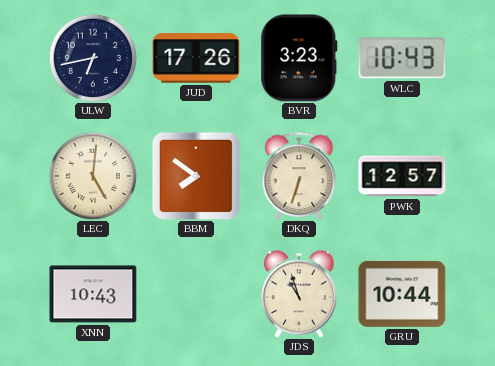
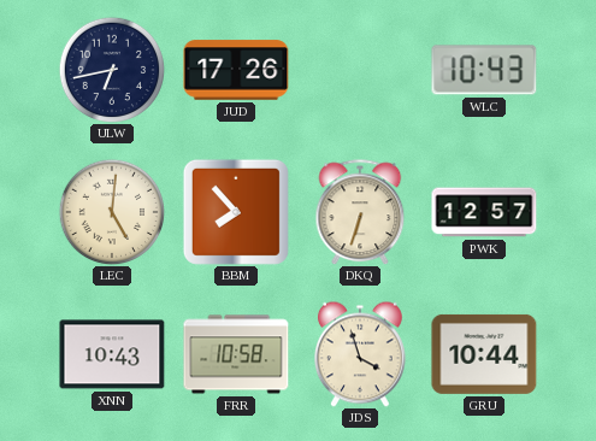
BVR: 3:23 -> none
BBM: 7:51 -> 7:53
FRR: none -> 10:58
JDS: 10:57 -> 3:57
